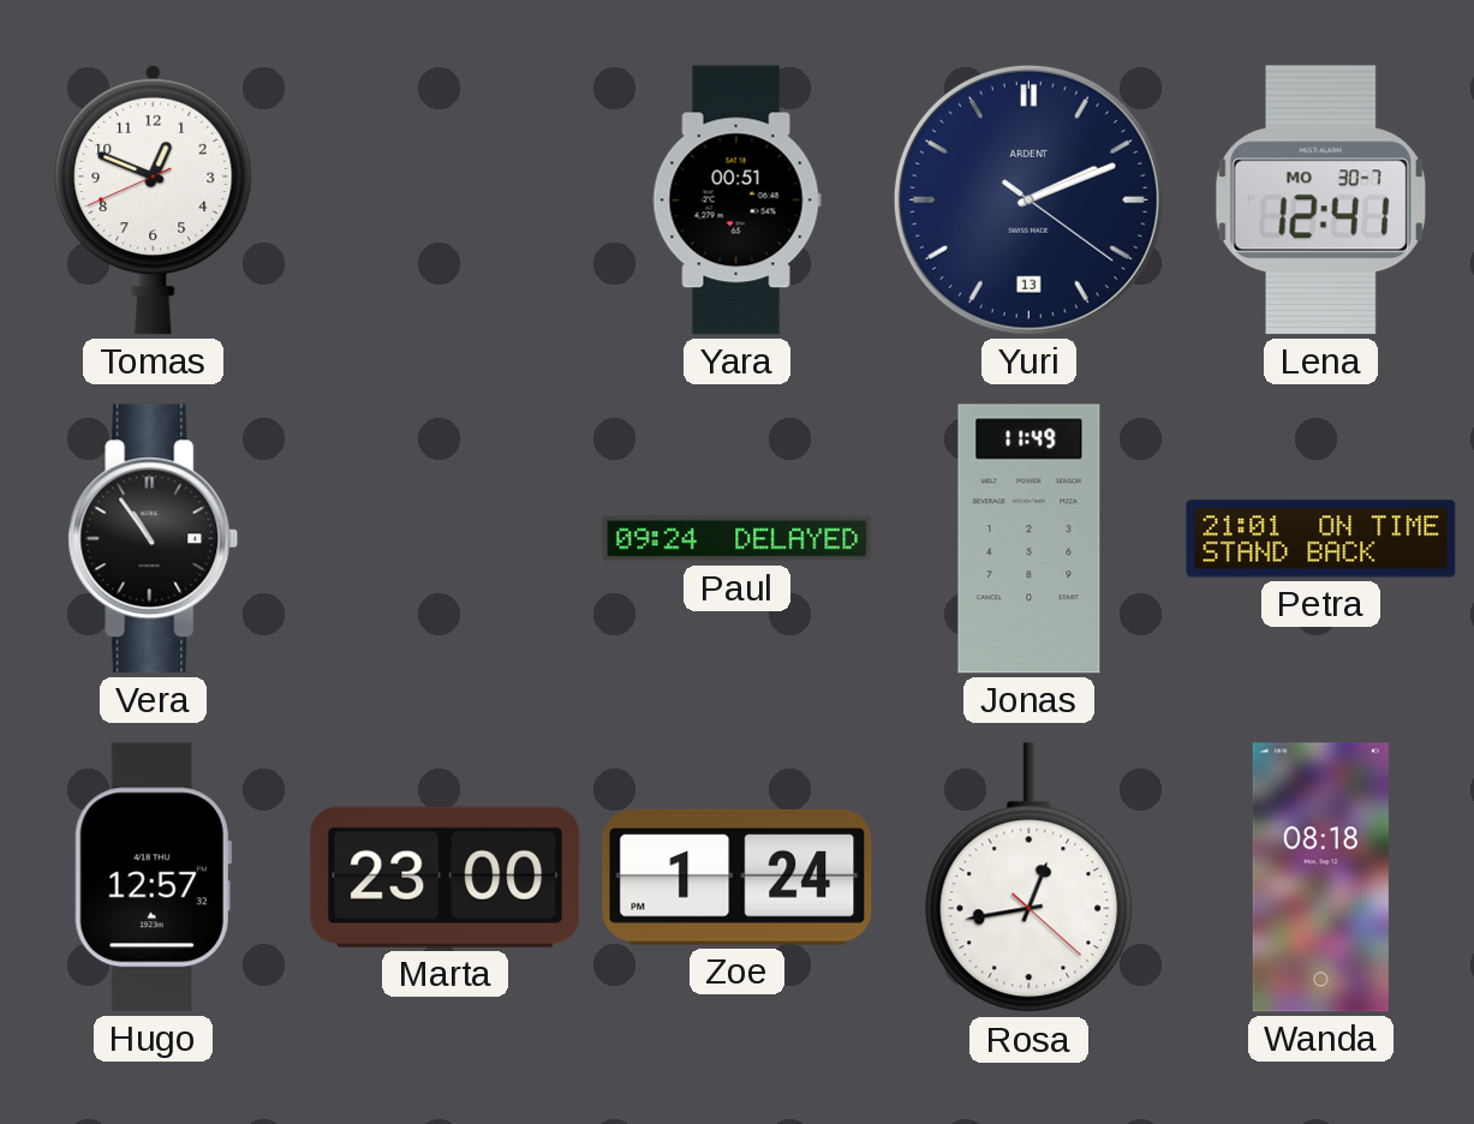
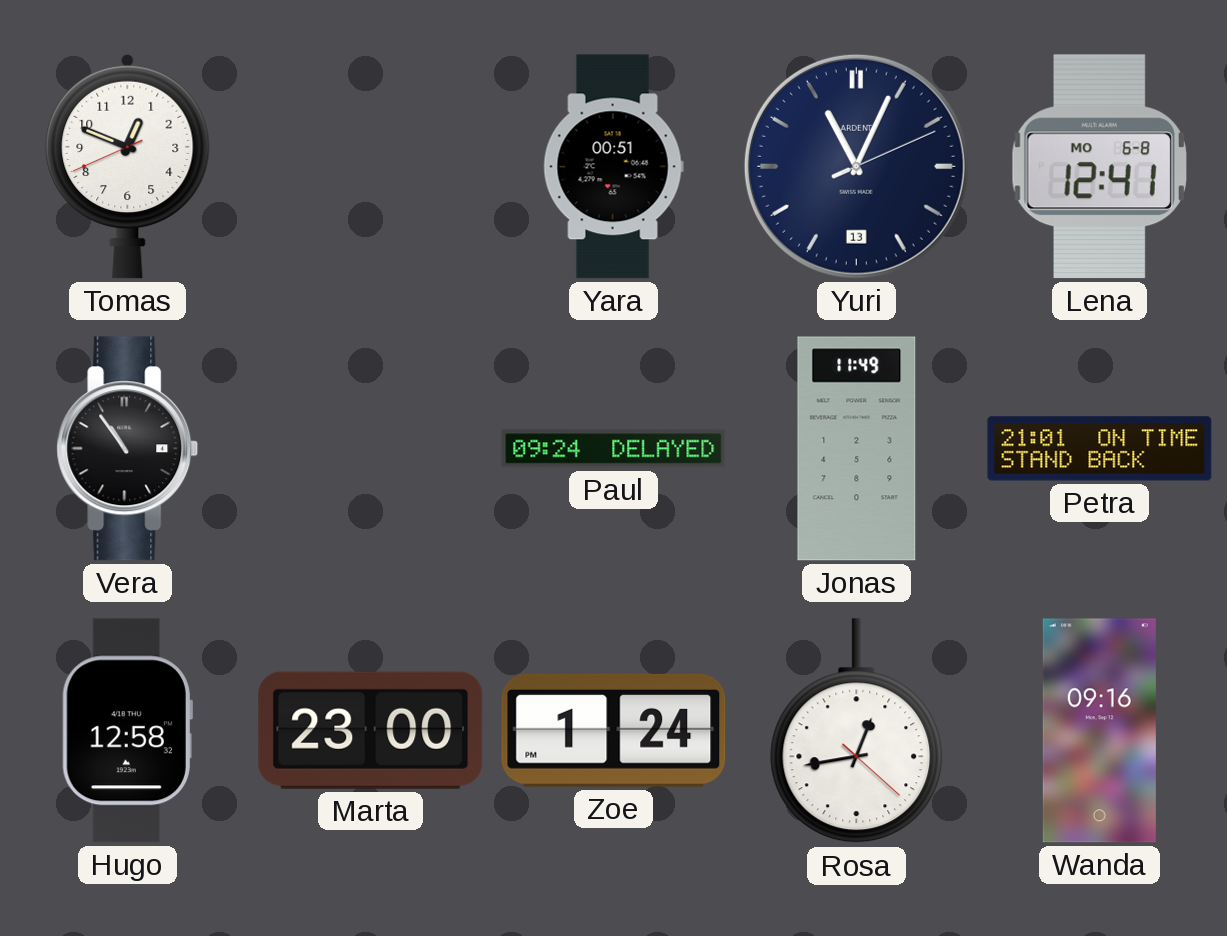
Yuri: 2:11 -> 11:04
Lena date: MO 30-7 -> MO 6-8
Hugo: 12:57 -> 12:58
Wanda: 08:18 -> 09:16
